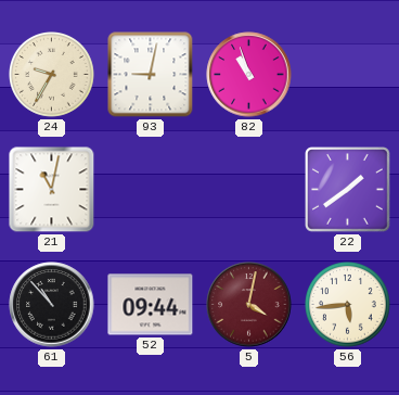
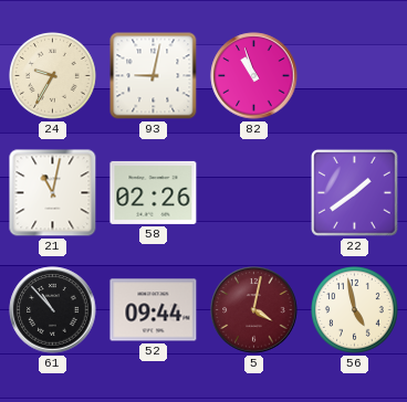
58: none -> 02:26
56: 5:44 -> 4:58
